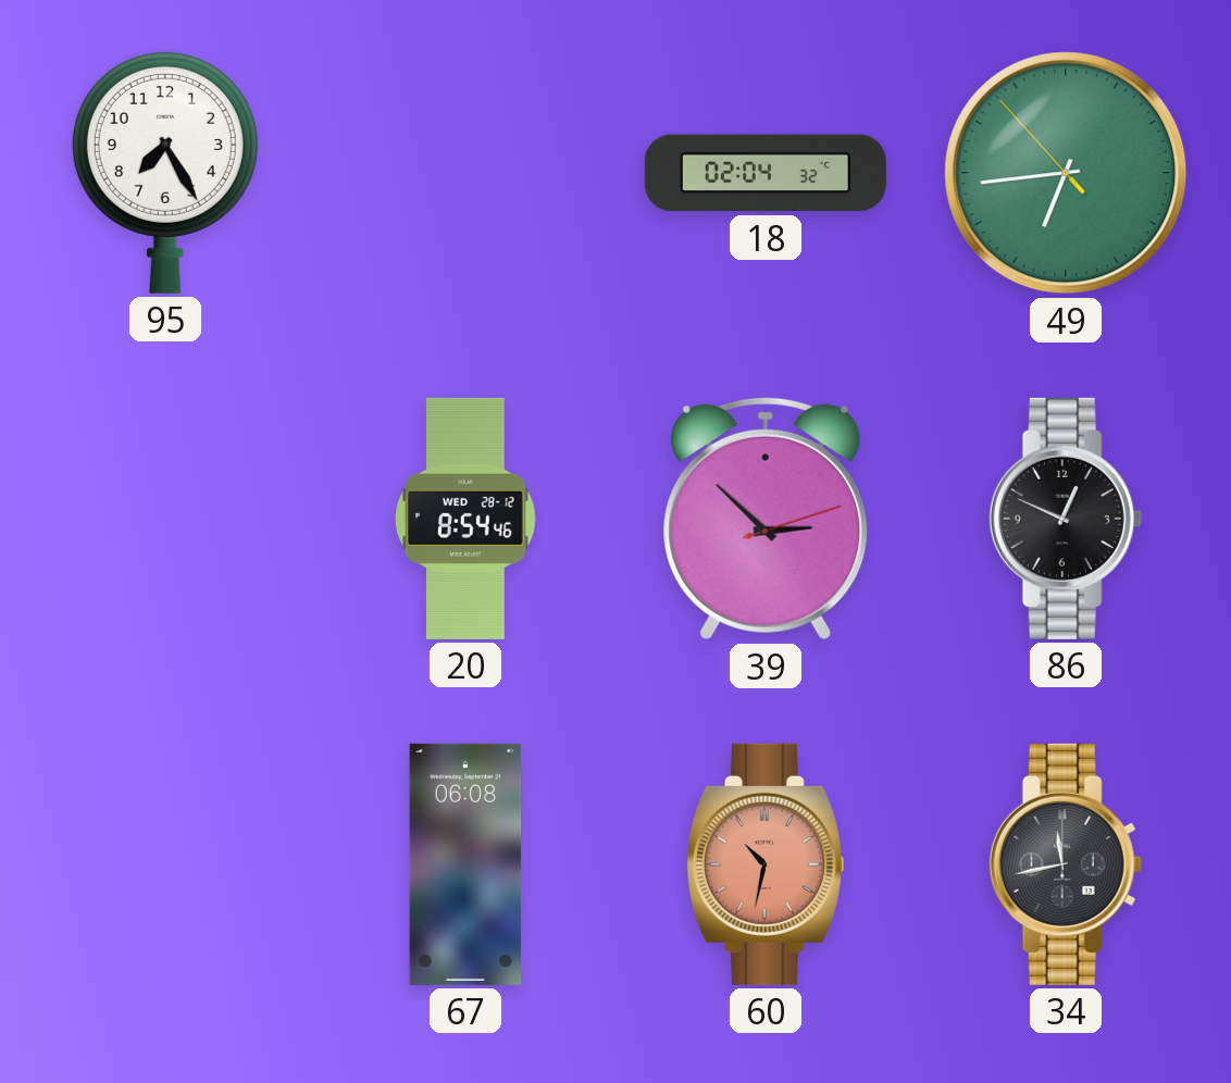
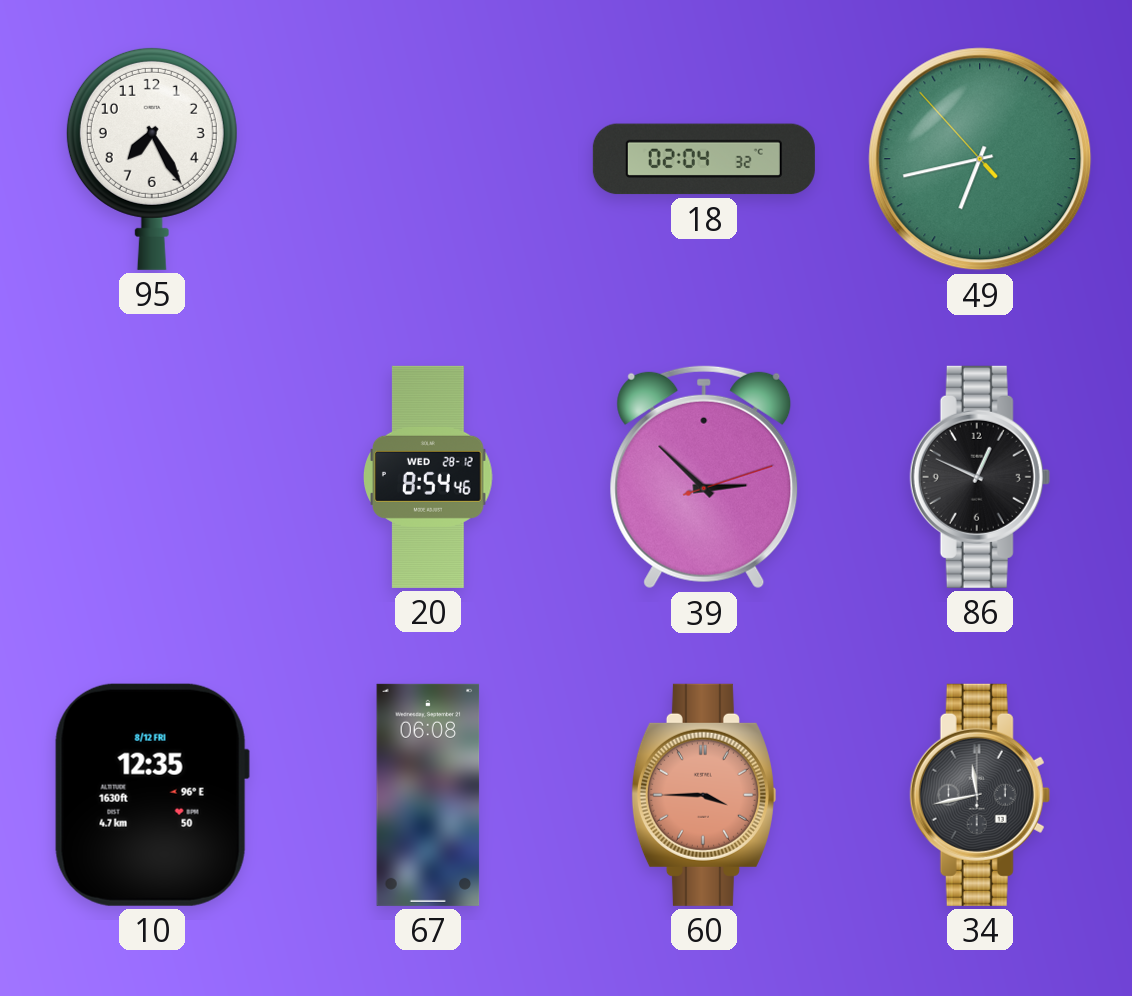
49: 6:43 -> 6:42
10: none -> 12:35
60: 10:32 -> 3:45
